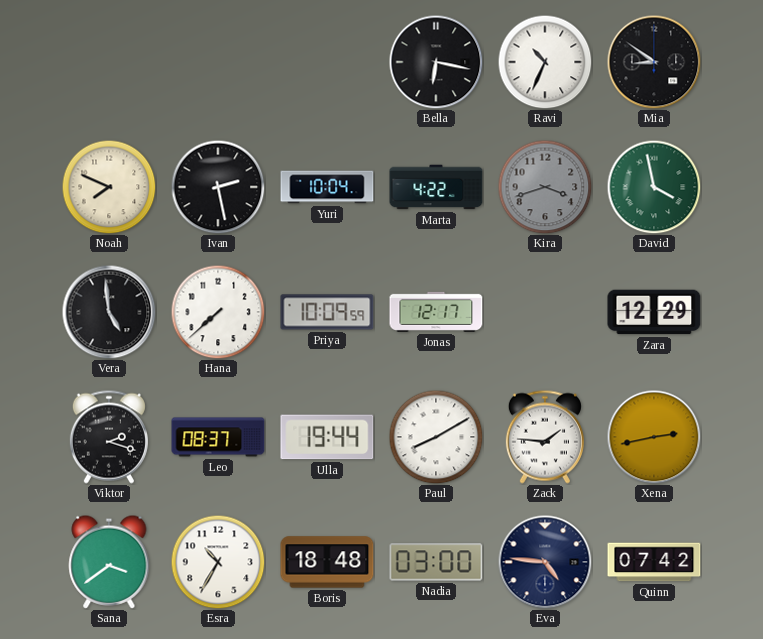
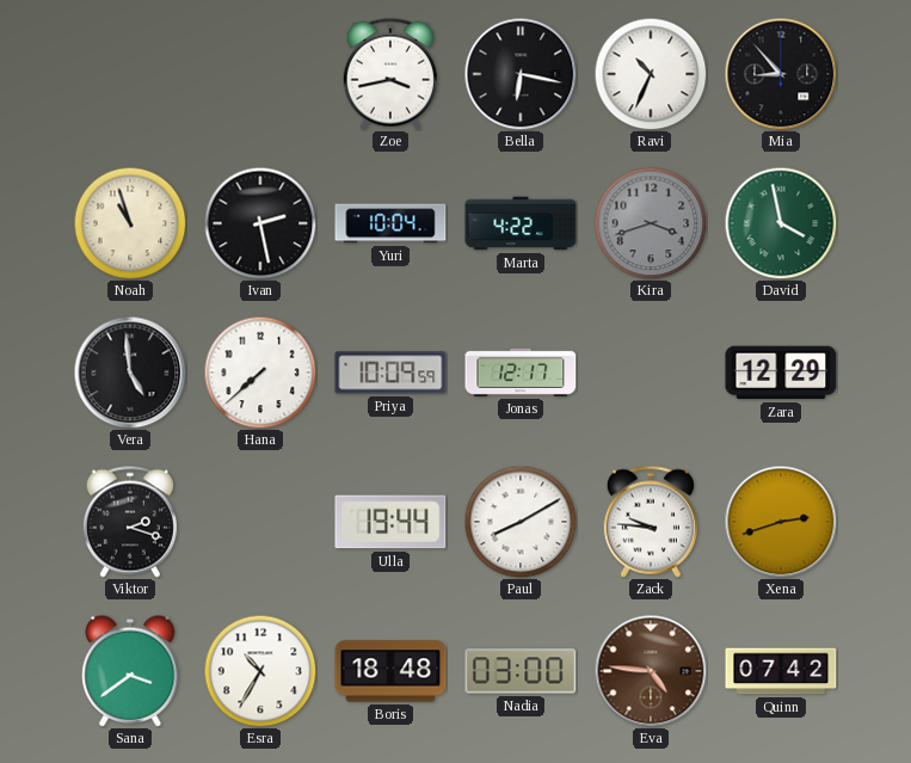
Zoe: none -> 3:43
Mia: 8:51 -> 8:53
Noah: 7:49 -> 10:57
Leo: 08:37 -> none
Zack: 1:46 -> 9:46
Xena: 2:43 -> 2:42
Eva dial: navy -> brown
